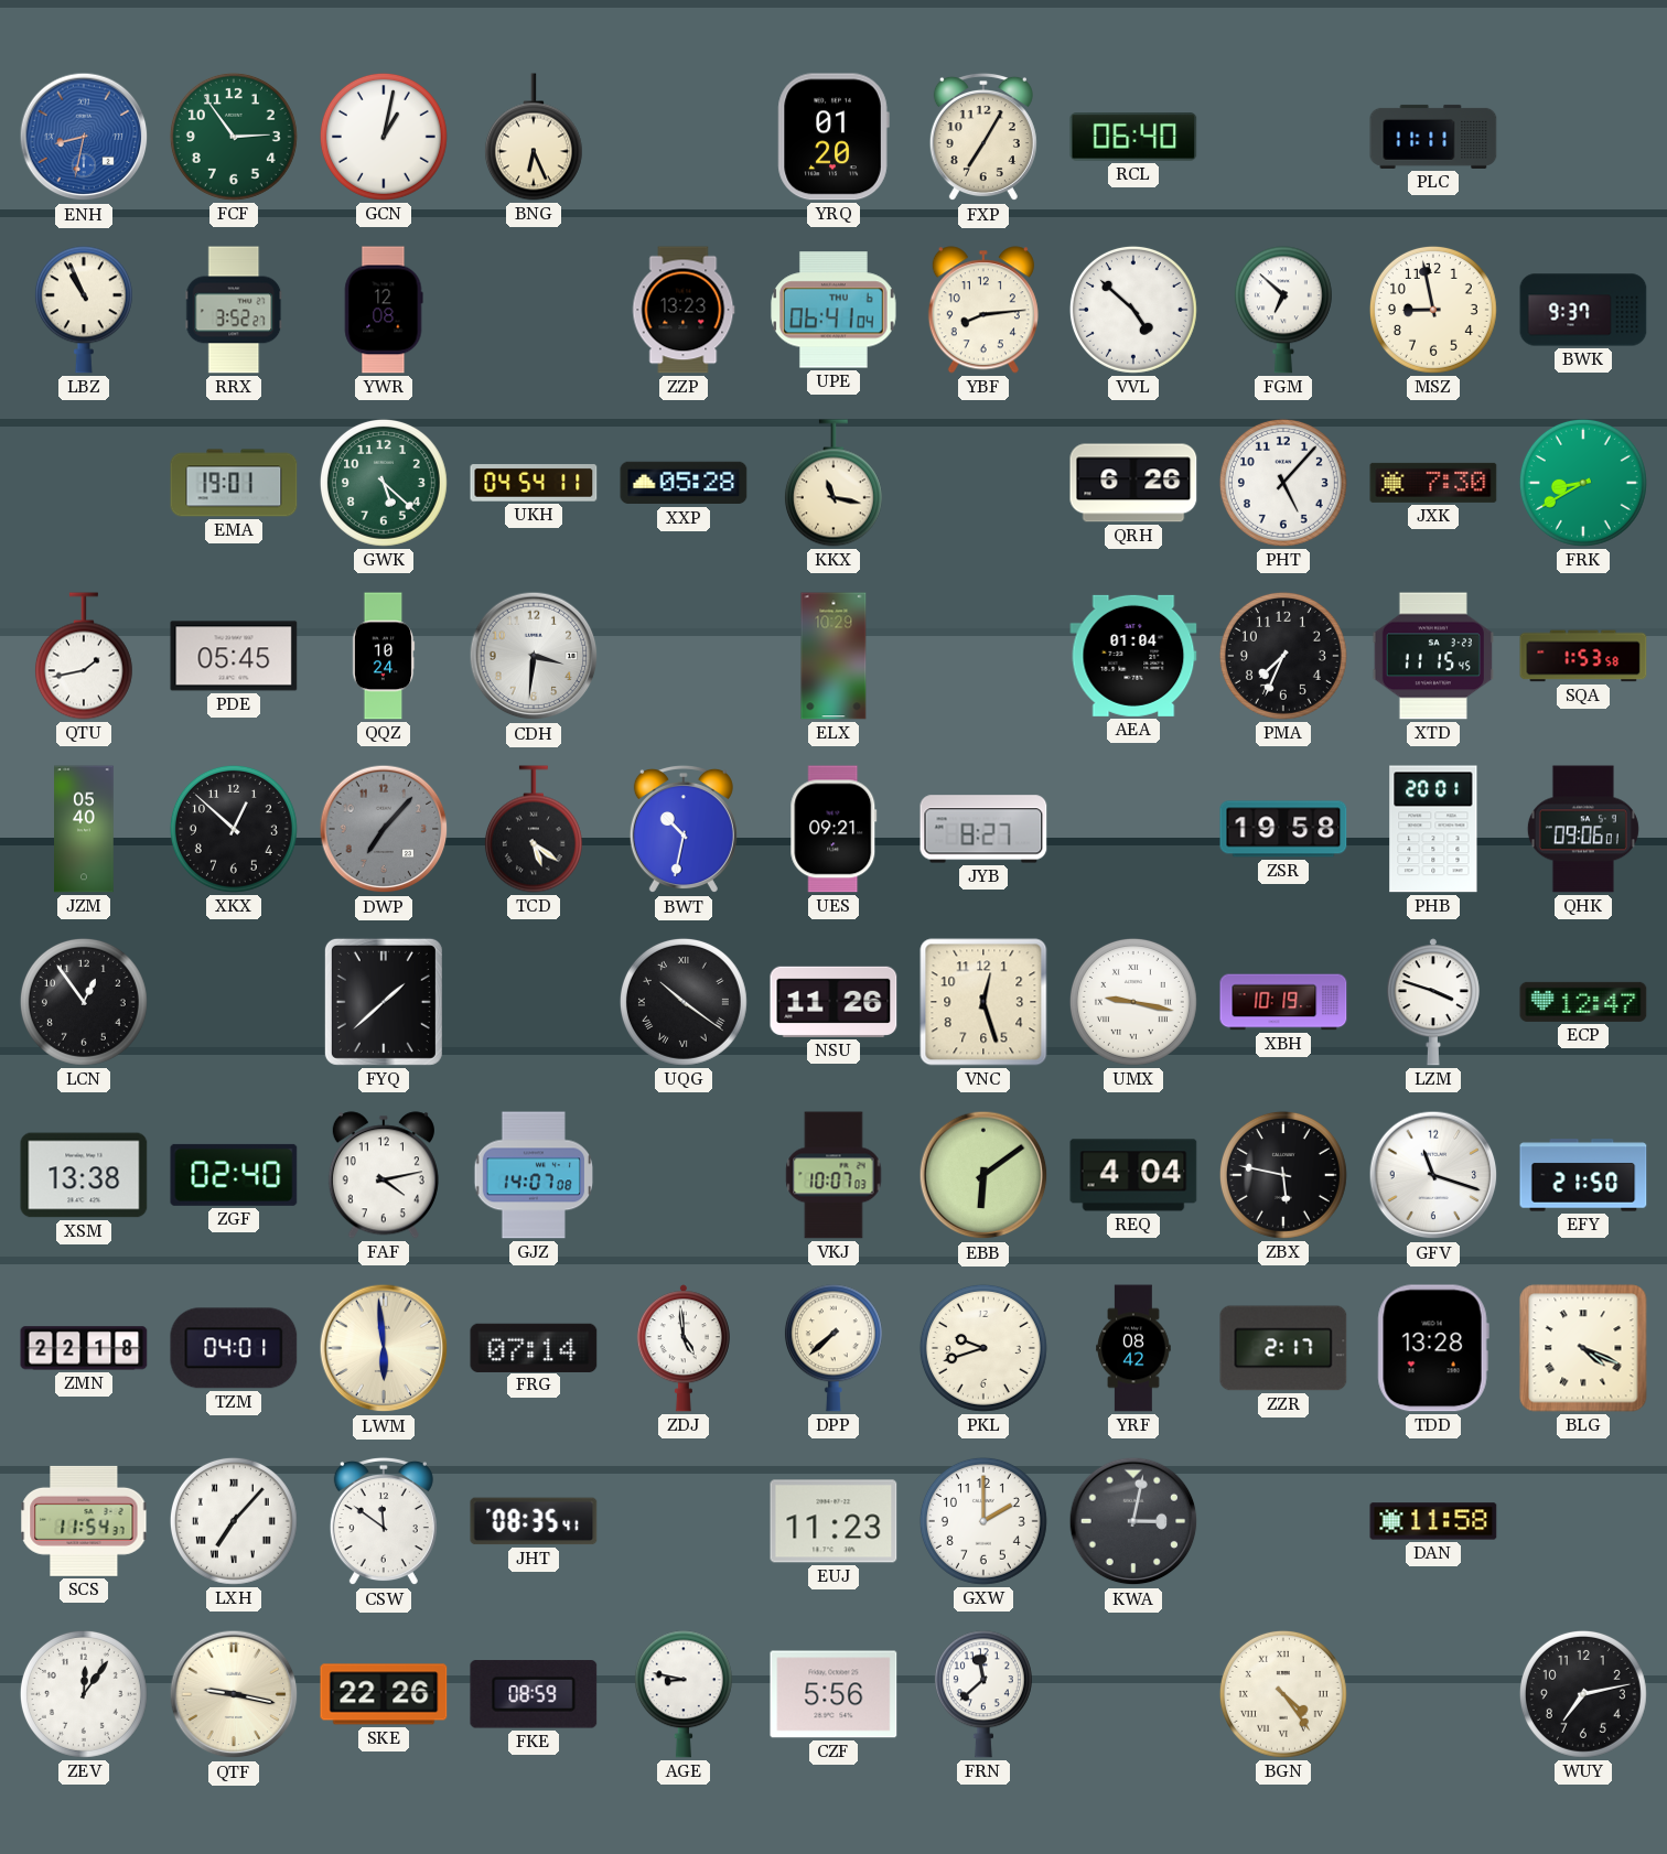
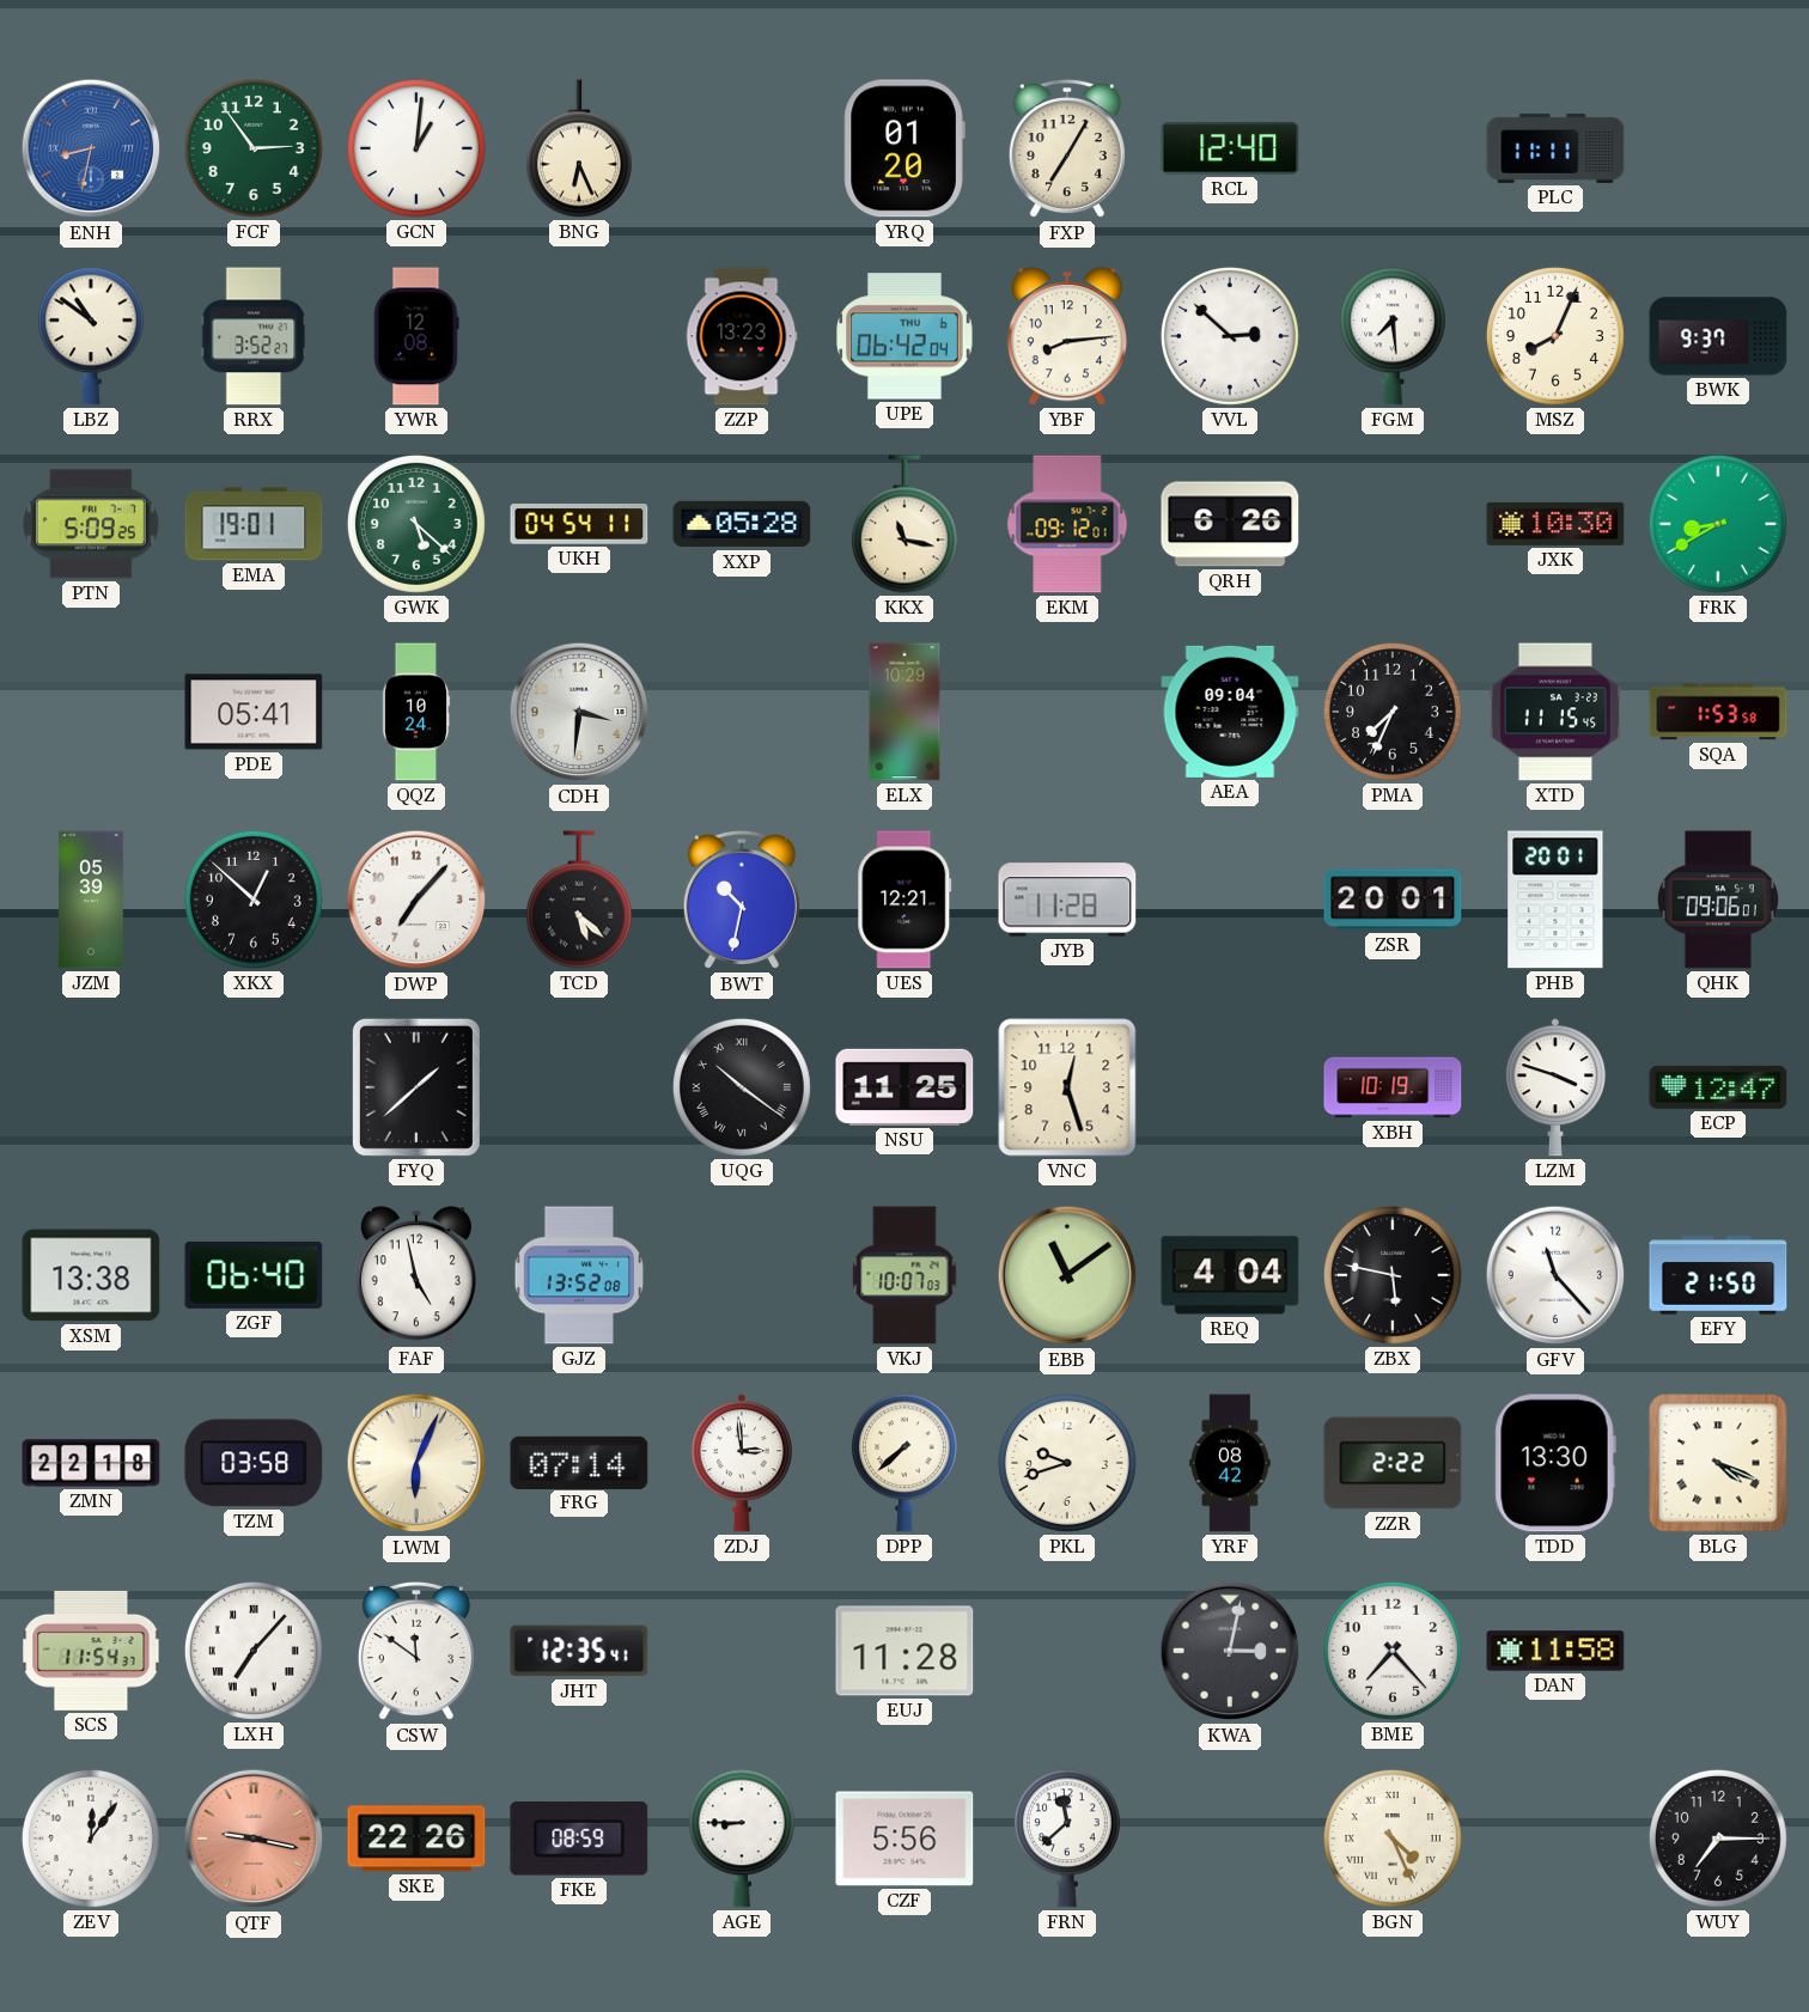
GCN: 1:02 -> 1:01
RCL: 06:40 -> 12:40
LBZ: 10:56 -> 10:51
UPE: 06:41 -> 06:42
VVL: 4:52 -> 2:52
FGM: 6:52 -> 7:29
MSZ: 8:58 -> 8:04
PTN: none -> 5:09
EKM: none -> 09:12
PHT: 5:07 -> none
JXK: 7:30 -> 10:30
QTU: 1:43 -> none
PDE: 05:45 -> 05:41
AEA: 01:04 -> 09:04
JZM: 05:40 -> 05:39
DWP dial: grey -> white
TCD: 5:21 -> 5:22
UES: 09:21 -> 12:21
JYB: 8:27 -> 11:28
ZSR: 19:58 -> 20:01
LCN: 12:54 -> none
NSU: 11:26 -> 11:25
UMX: 9:17 -> none
ZGF: 02:40 -> 06:40
FAF: 4:13 -> 4:58
GJZ: 14:07 -> 13:52
EBB: 6:09 -> 11:09
GFV: 11:18 -> 11:23
TZM: 04:01 -> 03:58
LWM: 5:59 -> 6:04
ZDJ: 4:59 -> 2:59
ZZR: 2:17 -> 2:22
TDD: 13:28 -> 13:30
JHT: 08:35 -> 12:35
EUJ: 11:23 -> 11:28
GXW: 2:00 -> none
BME: none -> 7:23
QTF dial: cream -> salmon
AGE: 8:47 -> 8:45
BGN: 4:24 -> 4:26
WUY: 7:13 -> 7:15
